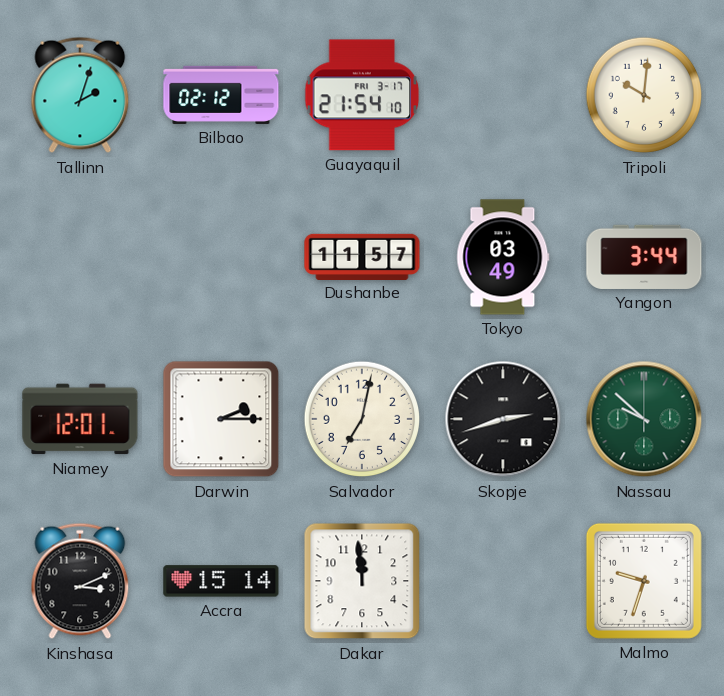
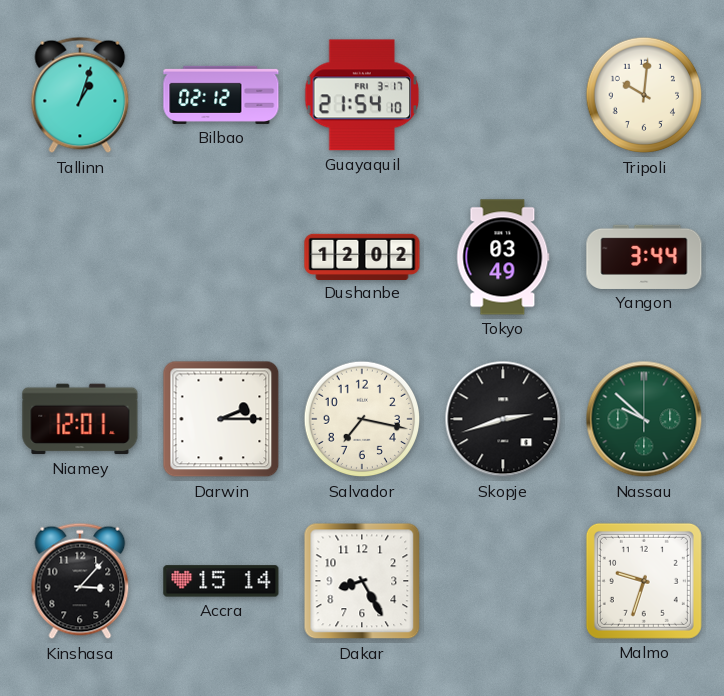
Tallinn: 2:03 -> 1:03
Dushanbe: 11:57 -> 12:02
Salvador: 7:02 -> 7:17
Kinshasa: 3:11 -> 3:07
Dakar: 11:59 -> 8:25
